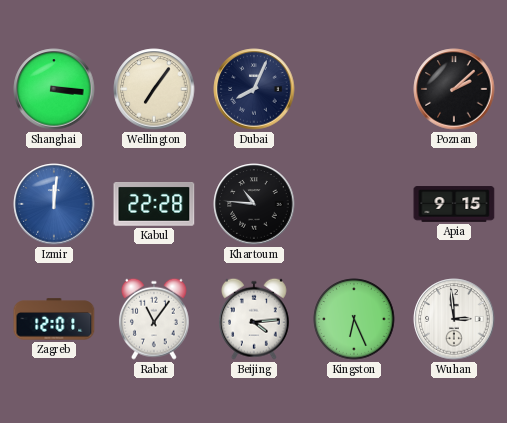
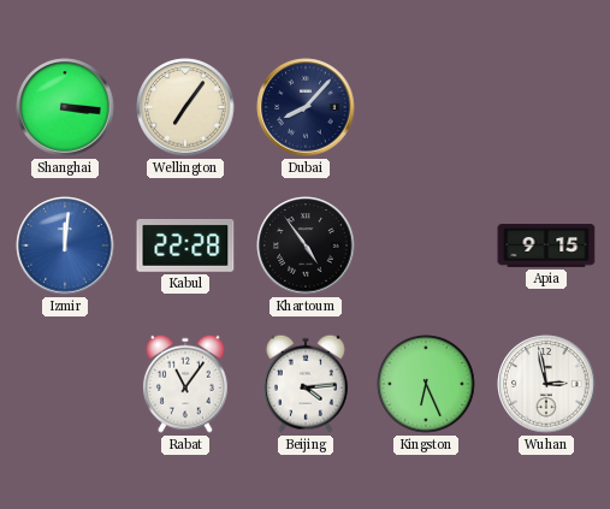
Dubai: 8:04 -> 8:07
Poznan: 2:08 -> none
Khartoum: 10:46 -> 4:54
Zagreb: 12:01 -> none
Wuhan: 2:59 -> 2:58
